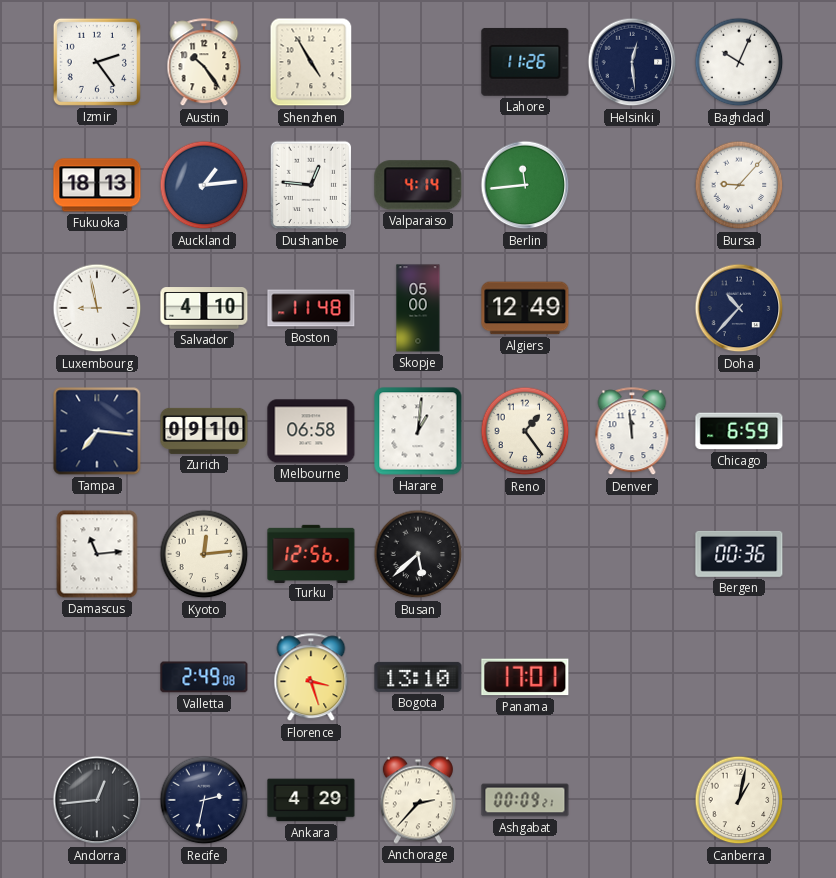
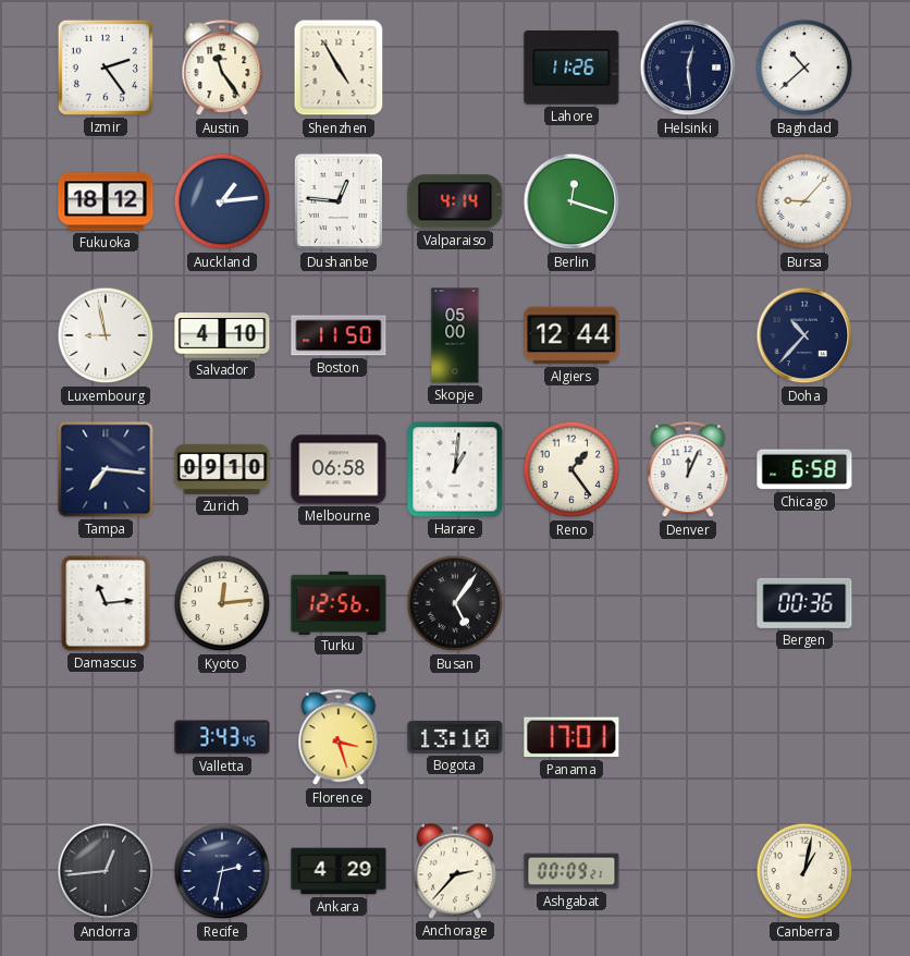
Austin: 10:24 -> 11:24
Baghdad: 10:04 -> 10:38
Fukuoka: 18:13 -> 18:12
Berlin: 11:44 -> 12:18
Boston: 11:48 -> 11:50
Algiers: 12:49 -> 12:44
Denver: 11:59 -> 12:04
Chicago: 6:59 -> 6:58
Busan: 5:38 -> 5:06
Valletta: 2:49 -> 3:43
